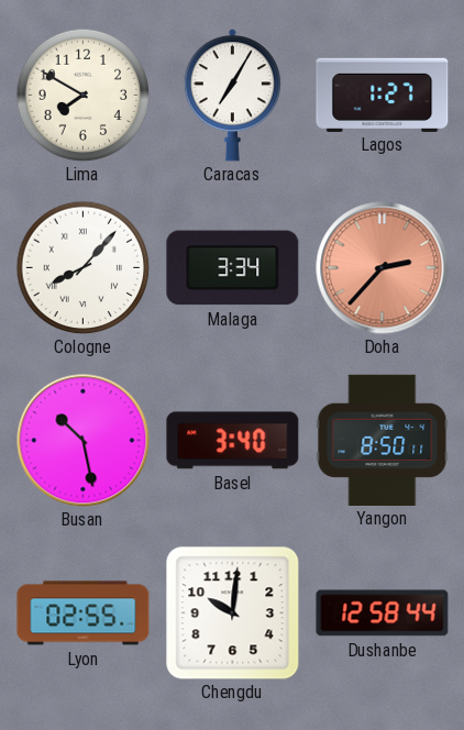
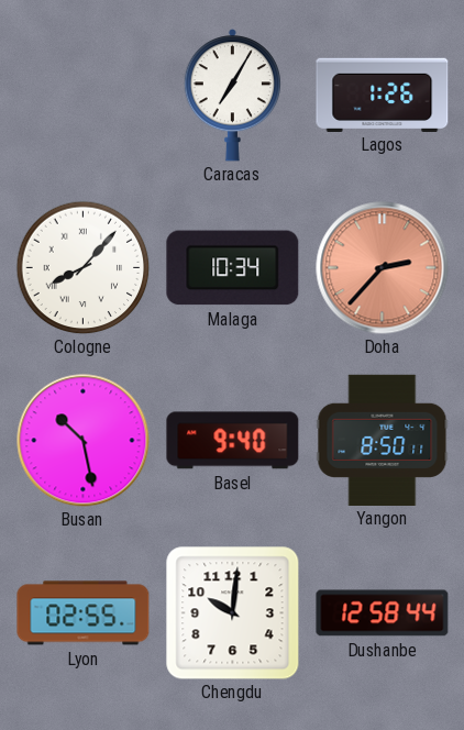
Lima: 7:50 -> none
Lagos: 1:27 -> 1:26
Malaga: 3:34 -> 10:34
Basel: 3:40 -> 9:40
